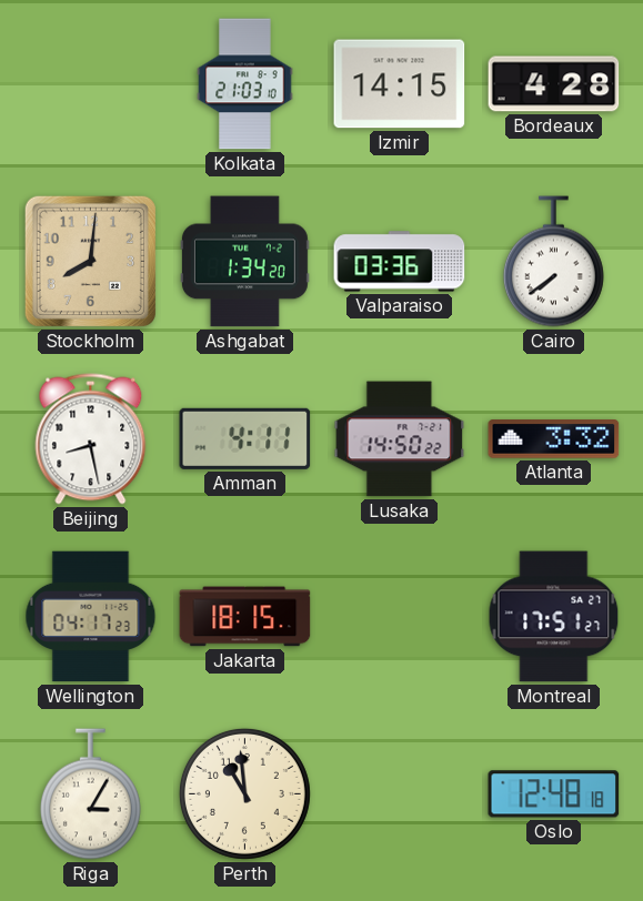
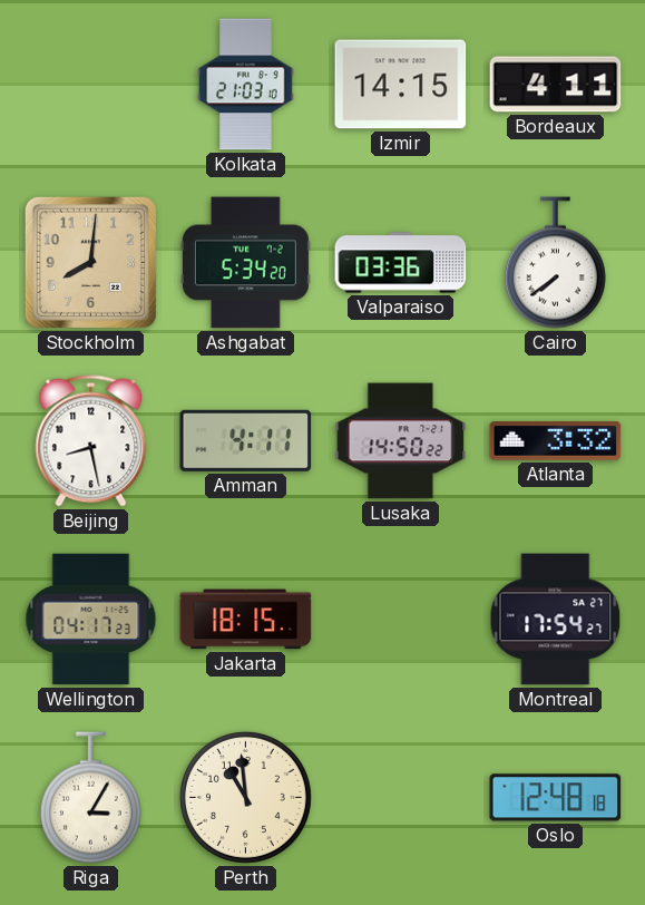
Bordeaux: 4:28 -> 4:11
Ashgabat: 1:34 -> 5:34
Montreal: 17:51 -> 17:54
